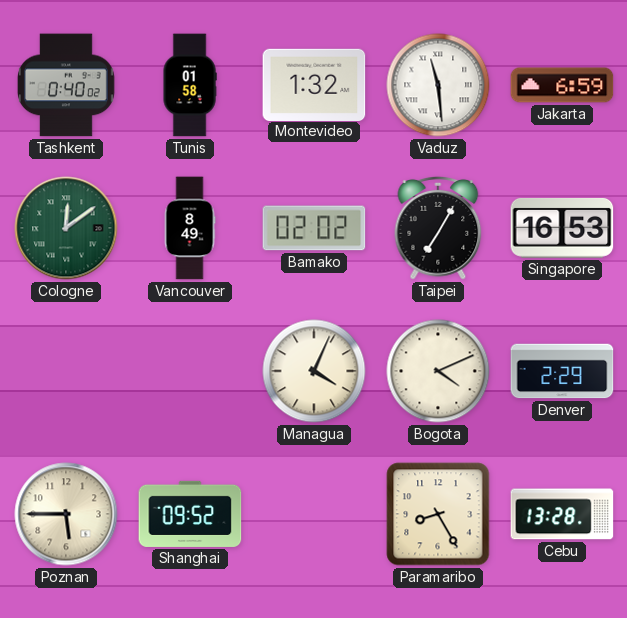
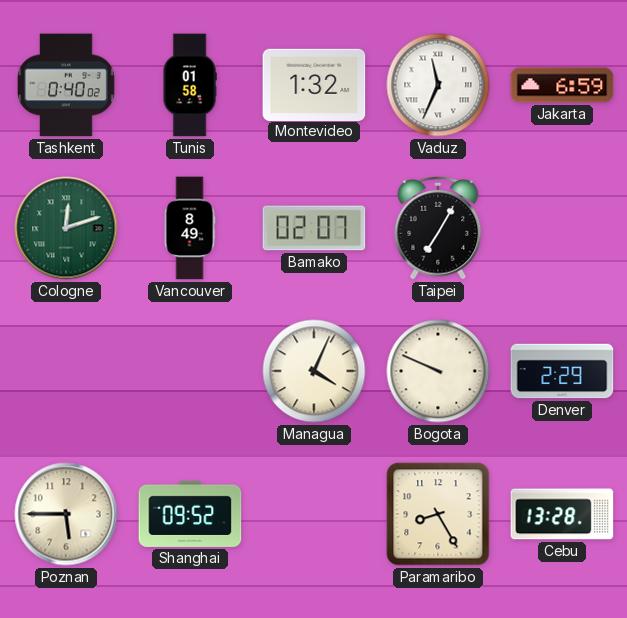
Vaduz: 11:29 -> 11:34
Cologne: 12:09 -> 12:12
Bamako: 02:02 -> 02:07
Singapore: 16:53 -> none
Bogota: 4:11 -> 9:49
